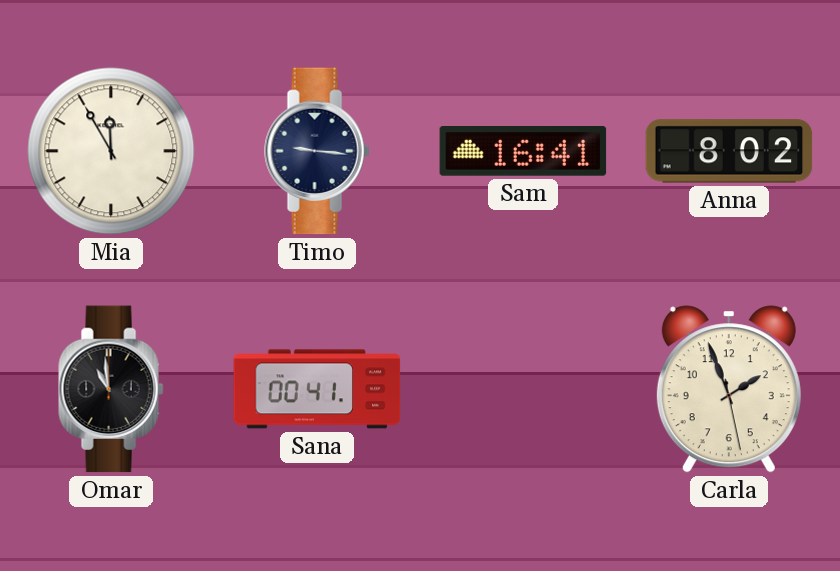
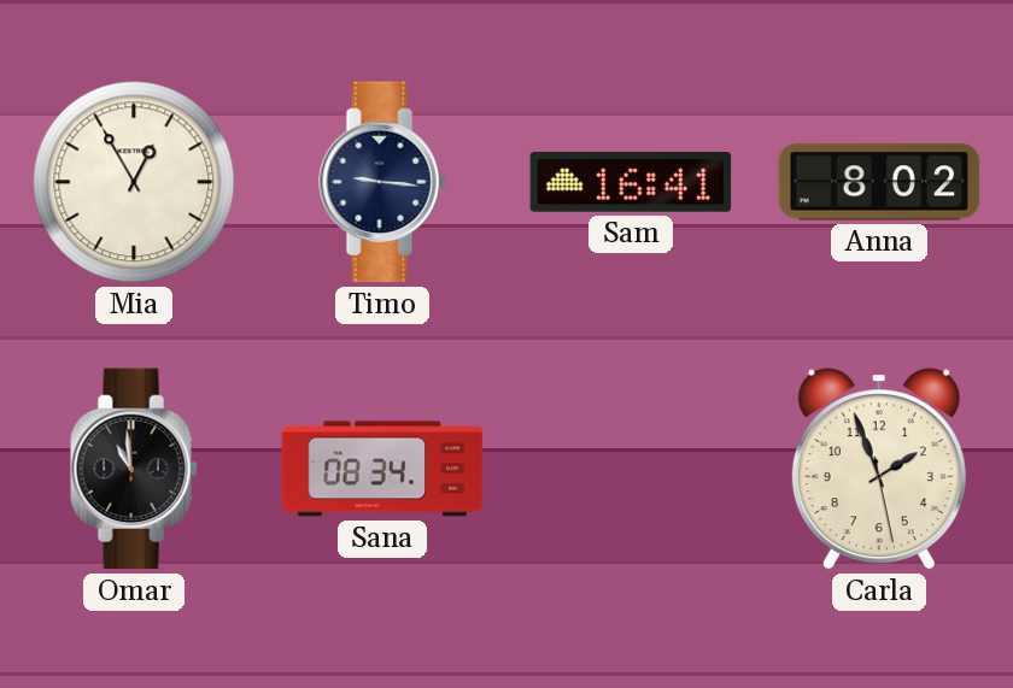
Mia: 11:55 -> 12:55
Sana: 00:41 -> 08:34
